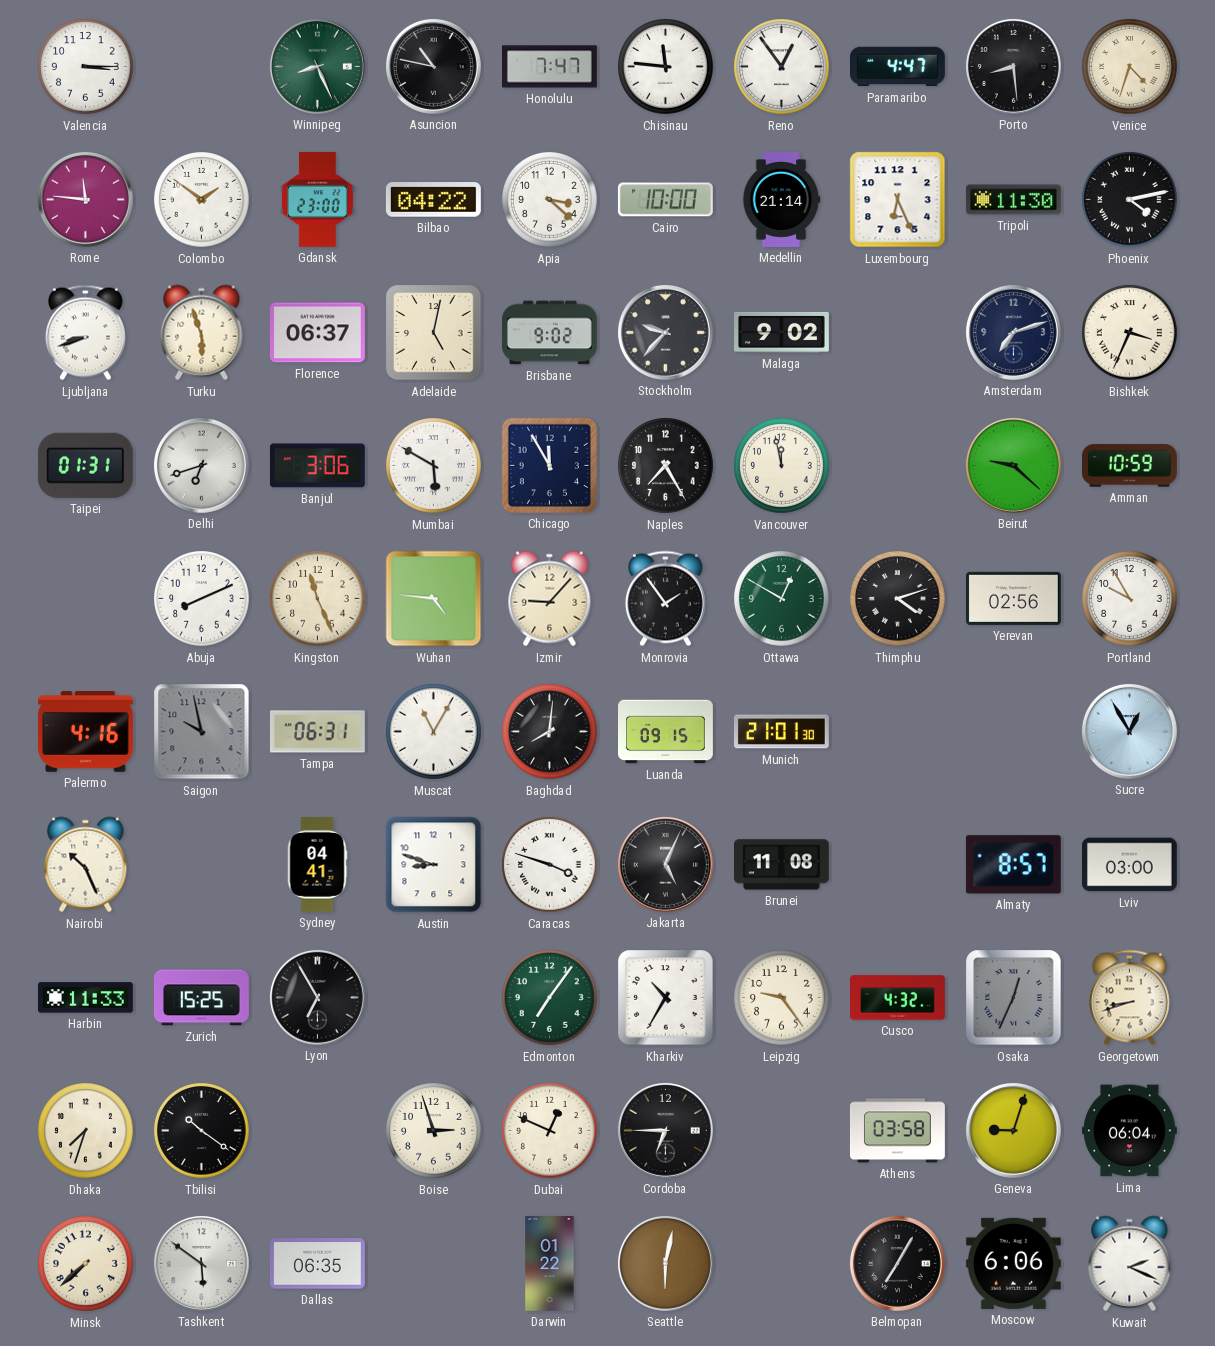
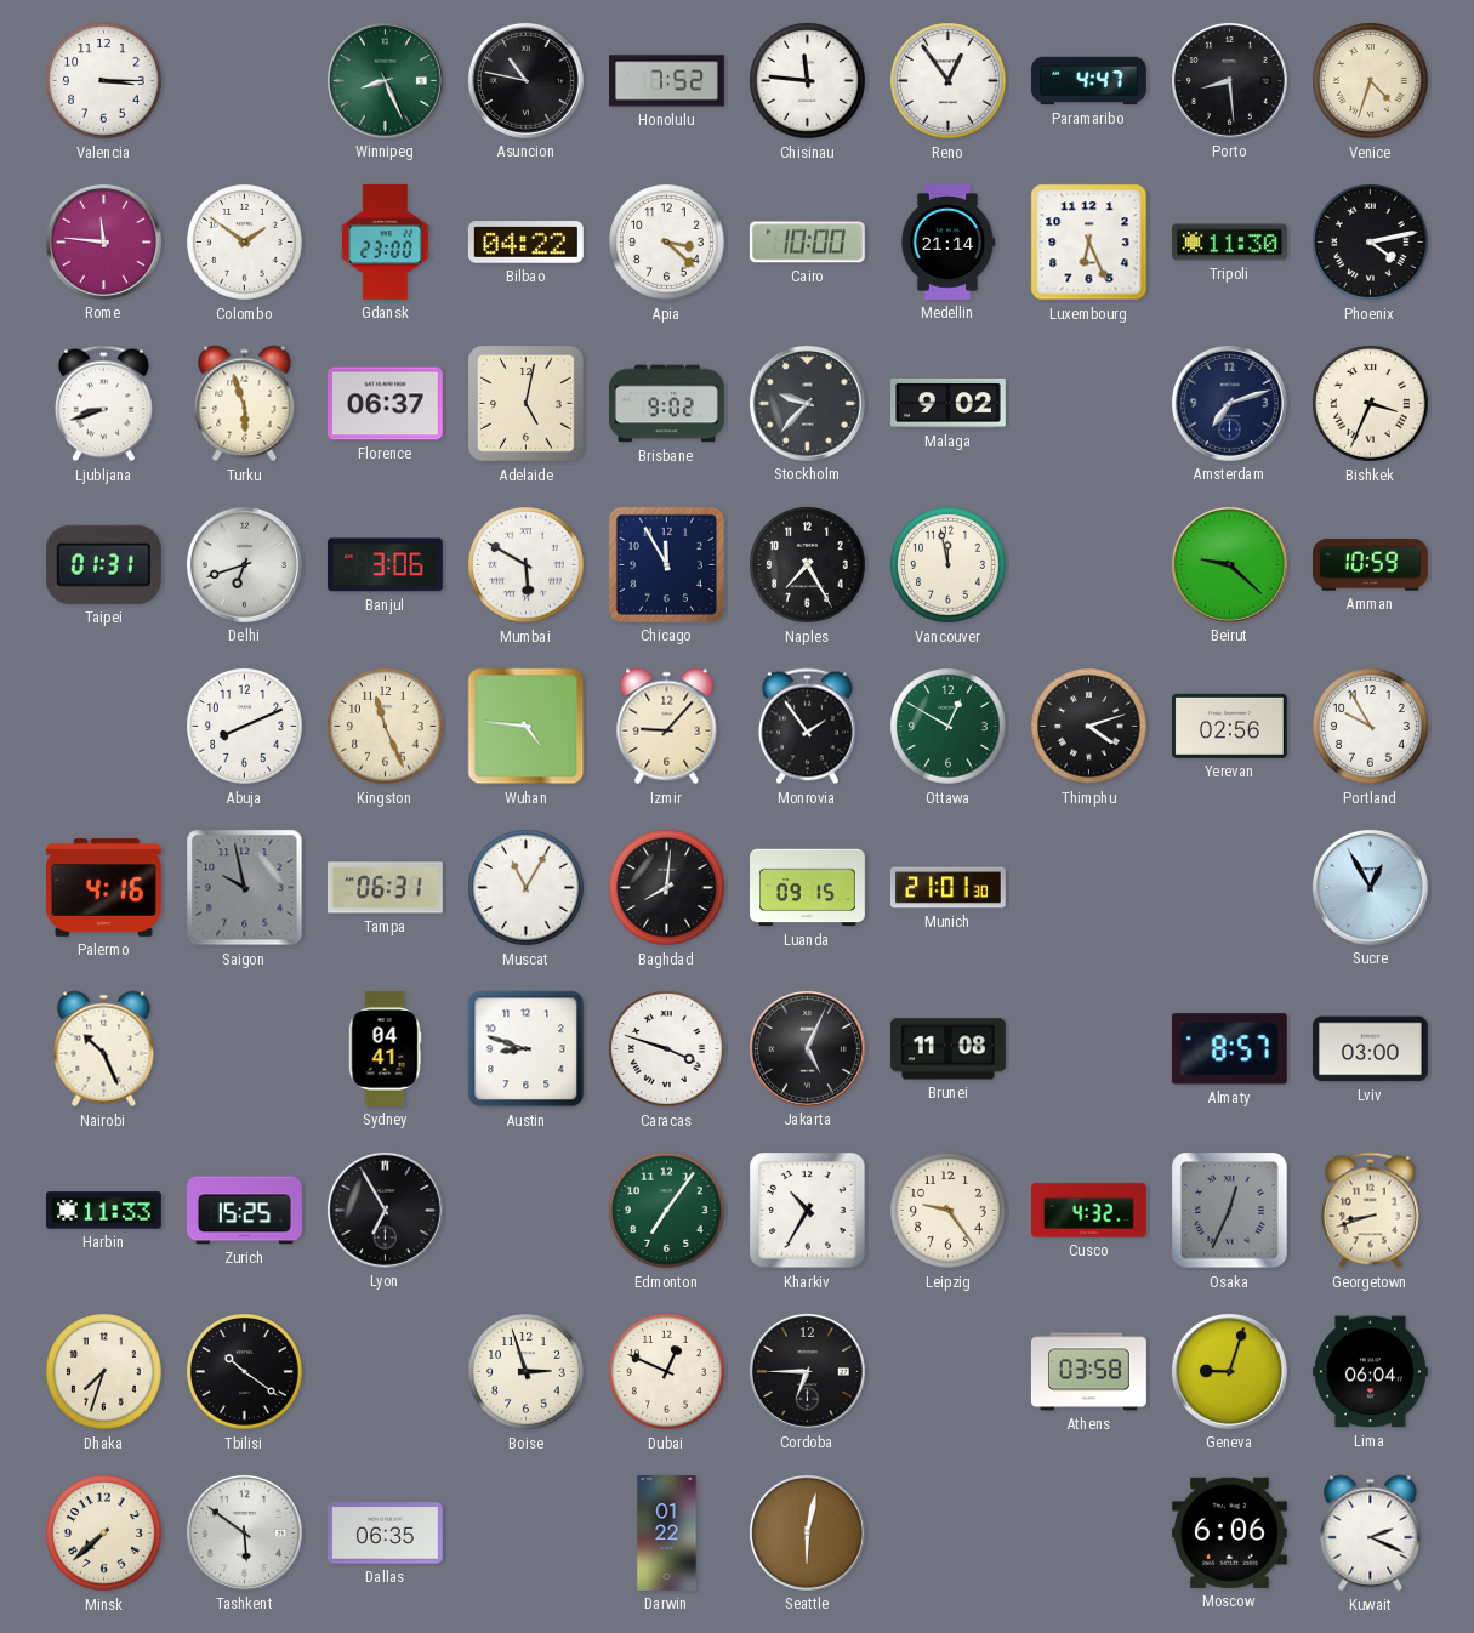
Honolulu: 7:47 -> 7:52
Belmopan: 7:05 -> none
